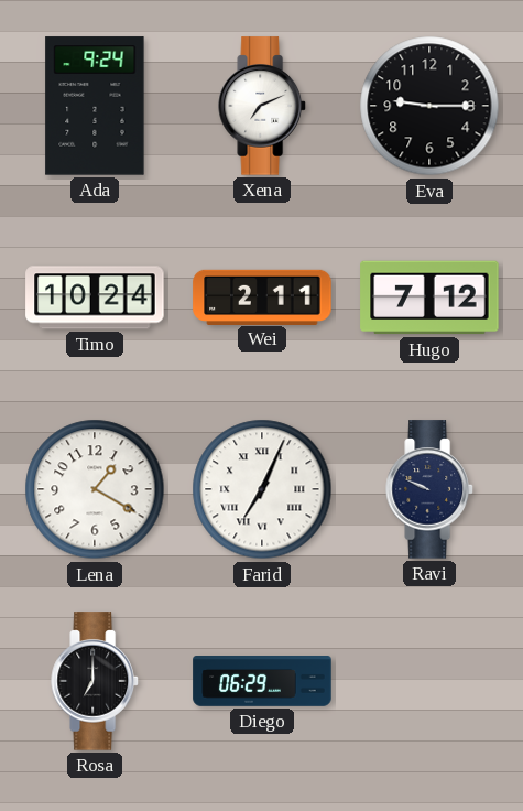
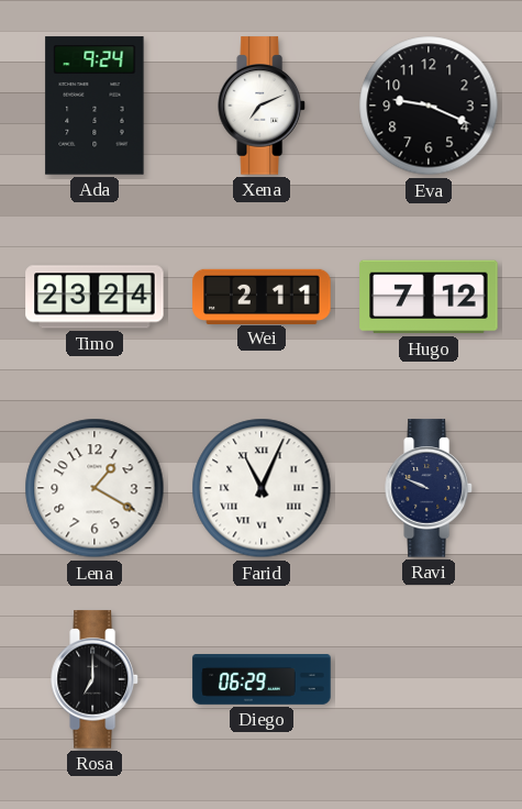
Eva: 9:15 -> 9:19
Timo: 10:24 -> 23:24
Farid: 7:04 -> 11:04
